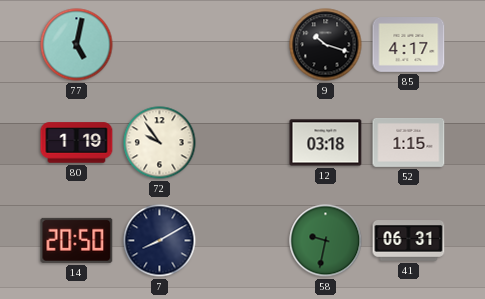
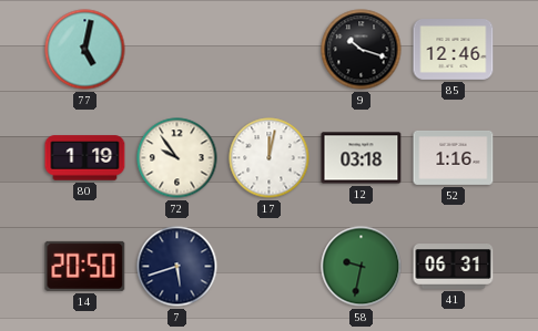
85: 4:17 -> 12:46
17: none -> 12:02
52: 1:15 -> 1:16
7: 8:10 -> 5:42
